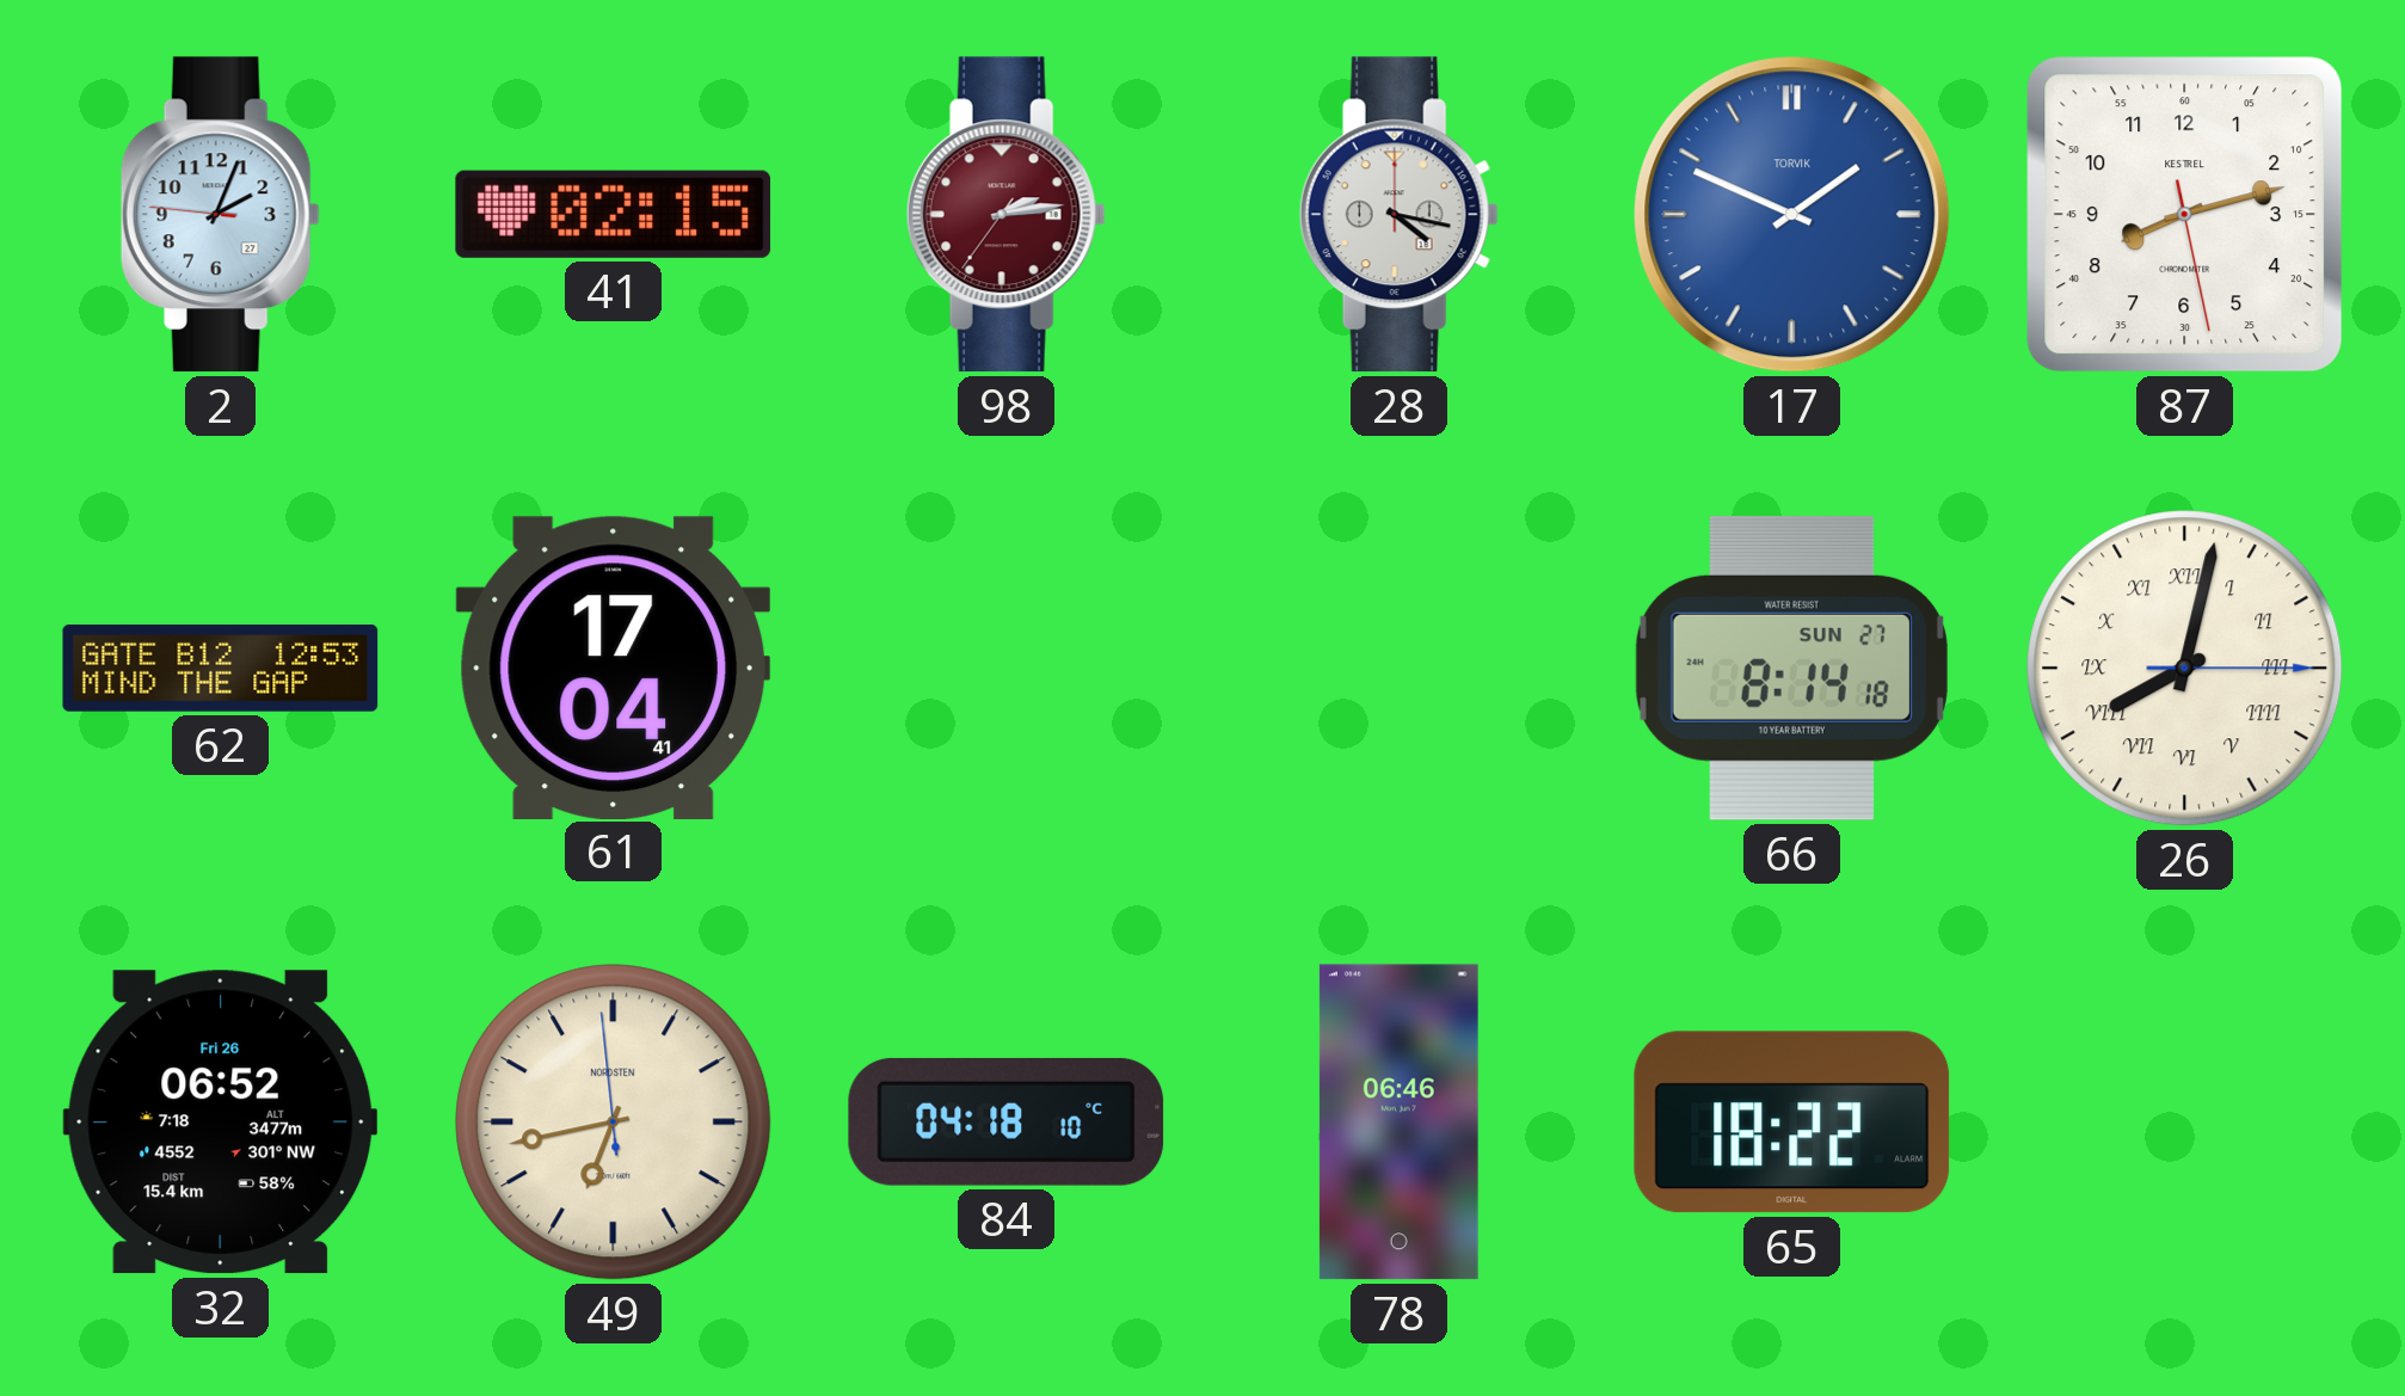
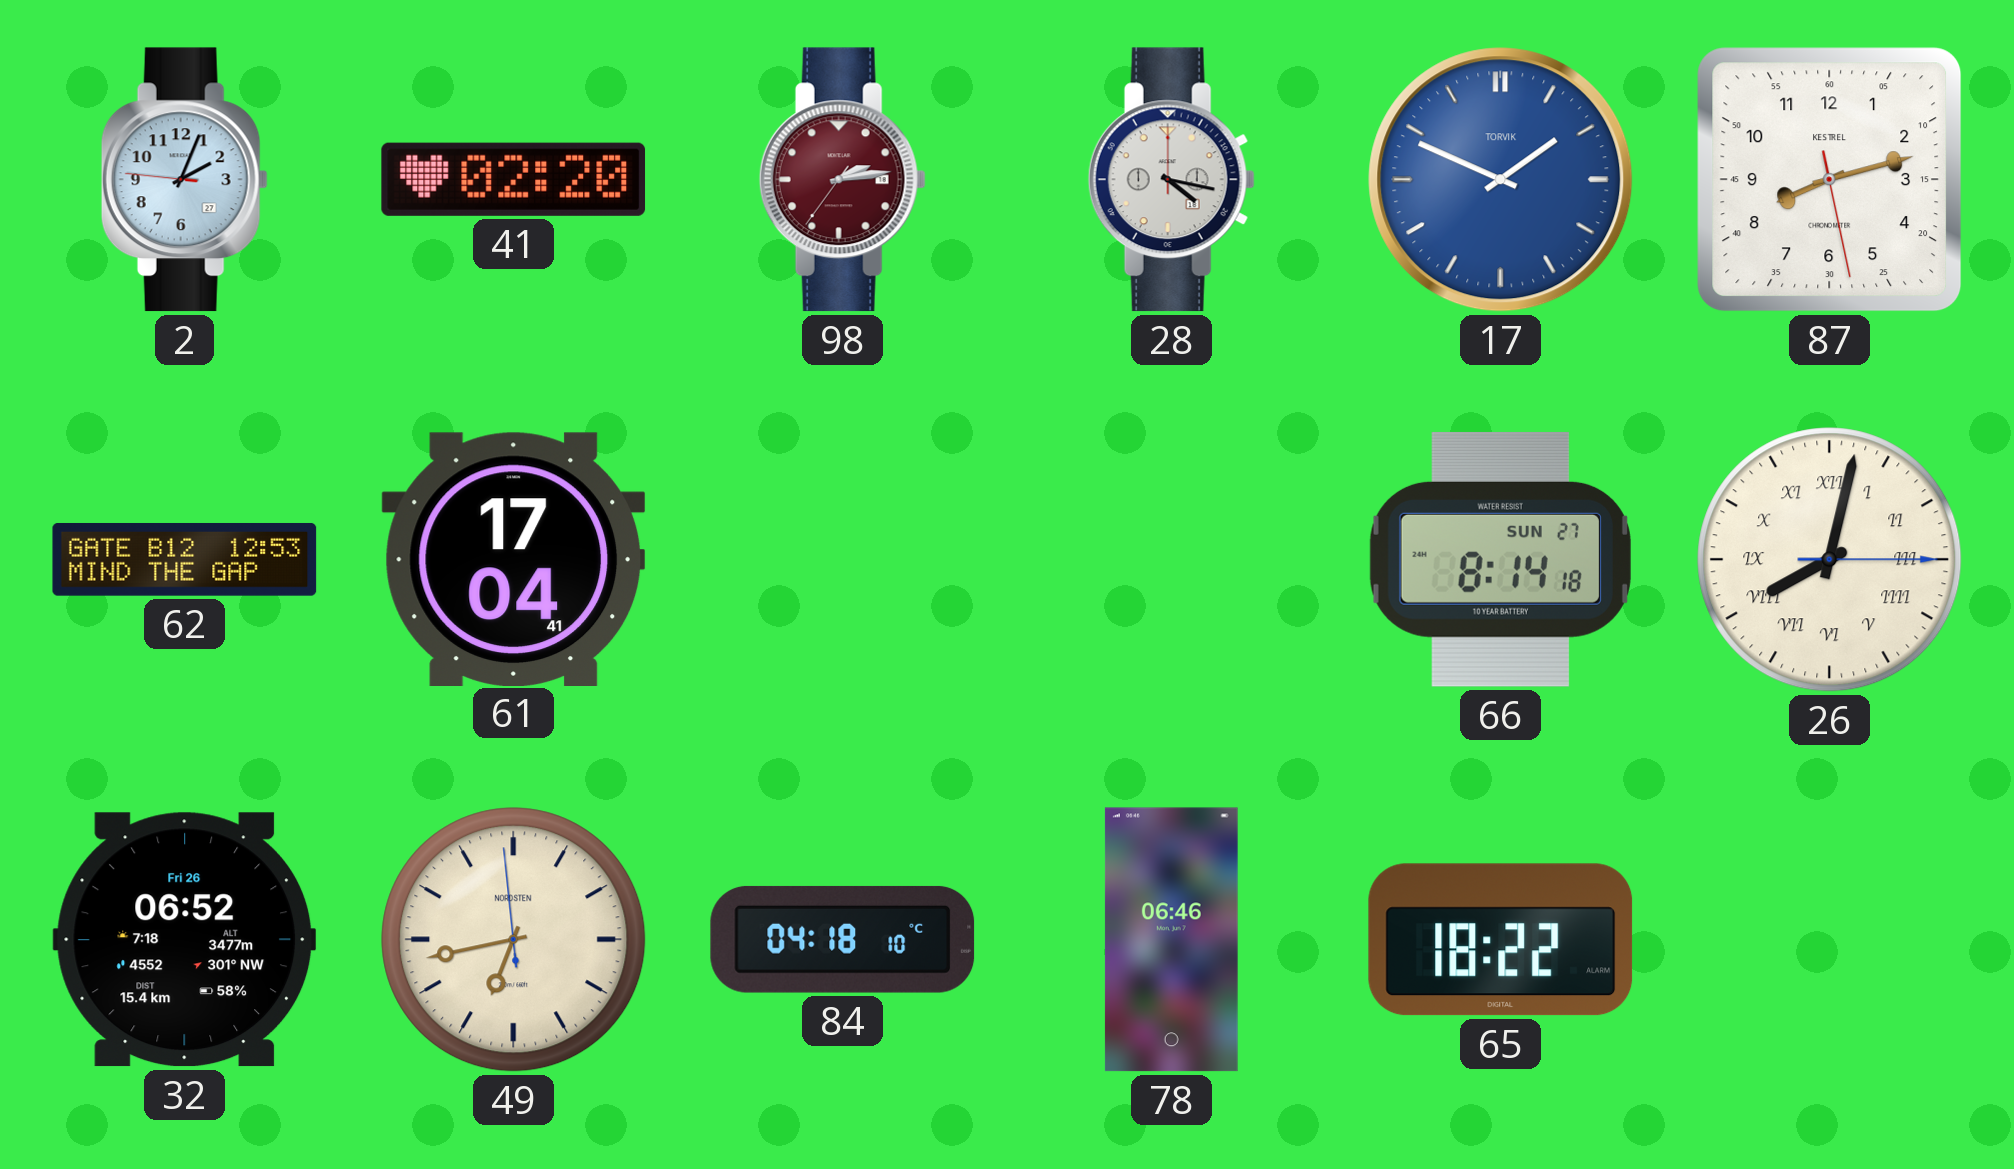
41: 02:15 -> 02:20
